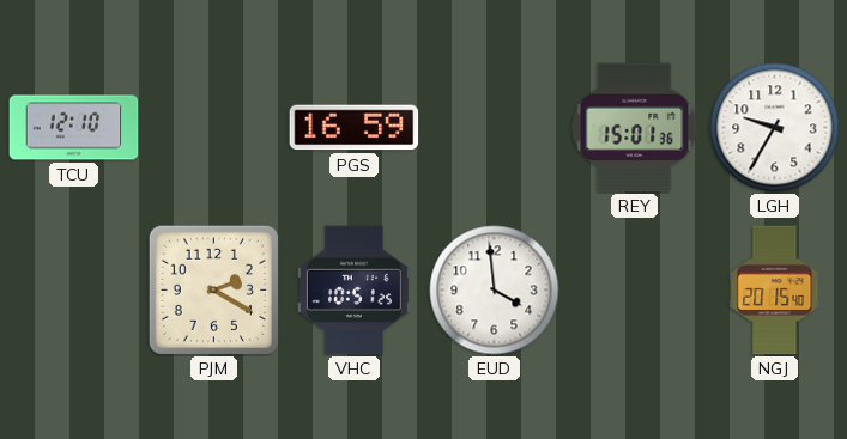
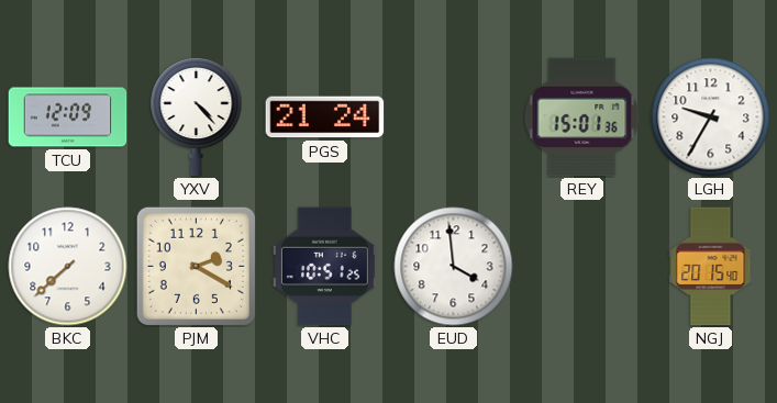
TCU: 12:10 -> 12:09
YXV: none -> 4:23
PGS: 16:59 -> 21:24
BKC: none -> 7:38
